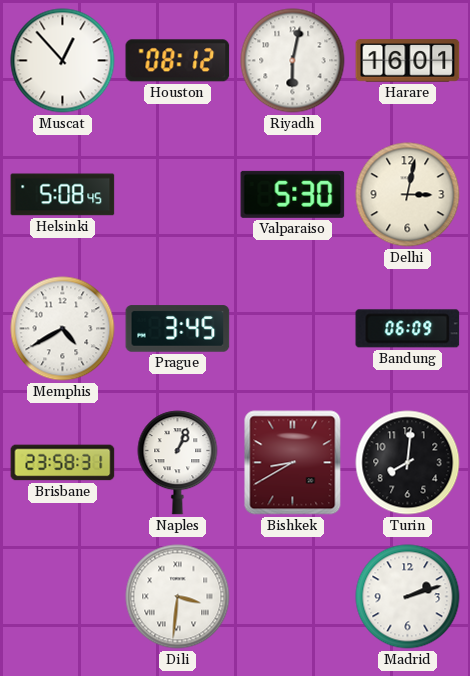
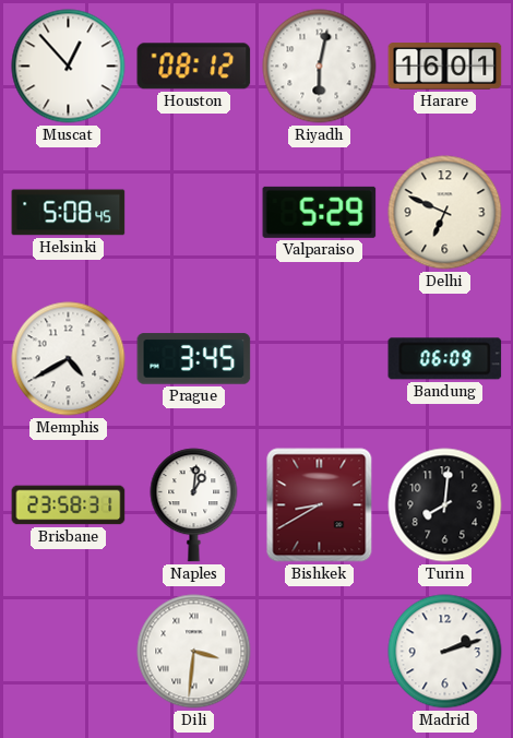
Valparaiso: 5:30 -> 5:29
Delhi: 3:02 -> 6:49
Naples: 1:04 -> 1:01
